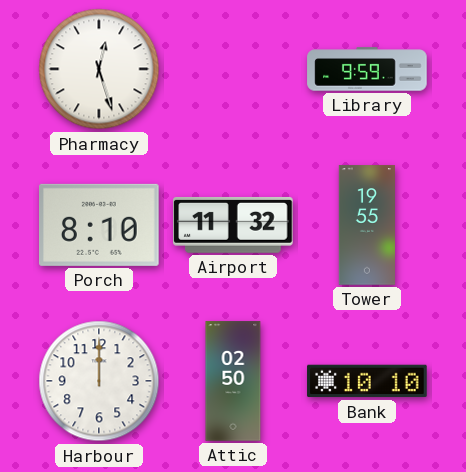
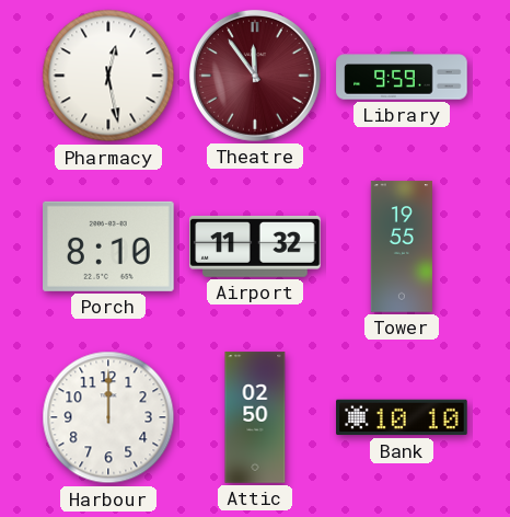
Pharmacy: 12:27 -> 12:28
Theatre: none -> 11:54
